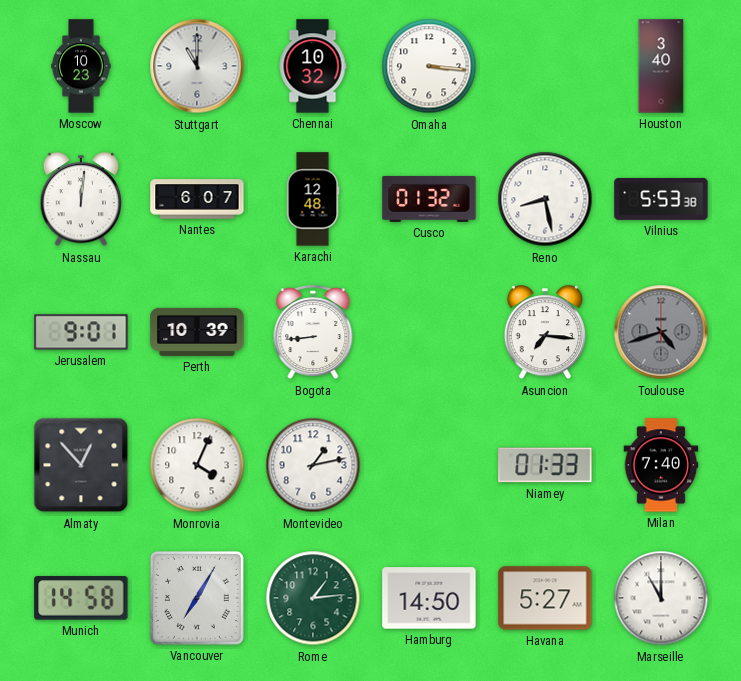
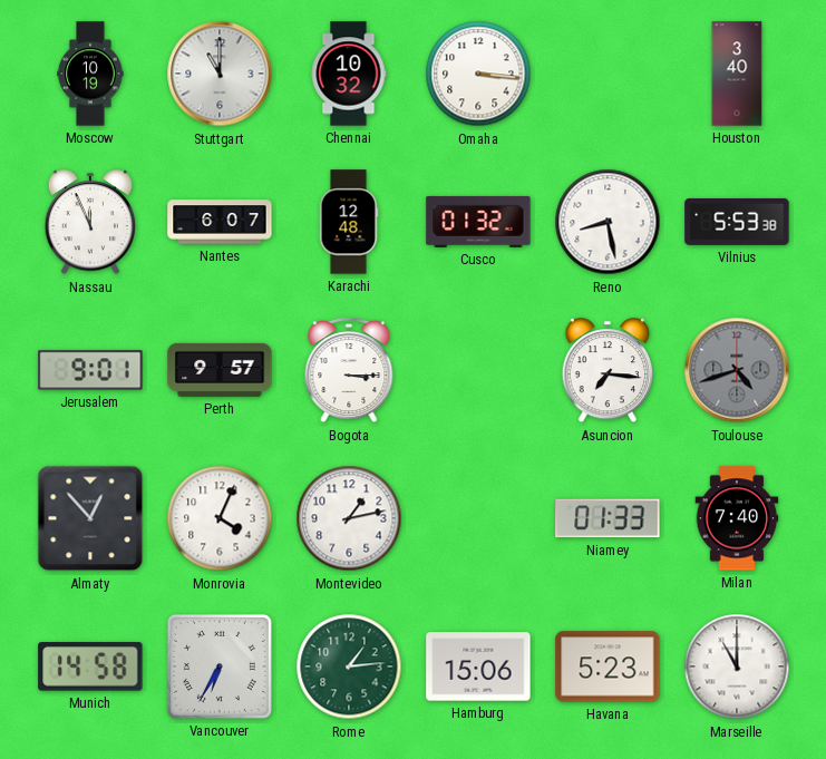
Moscow: 10:23 -> 10:19
Nassau: 12:01 -> 11:56
Perth: 10:39 -> 9:57
Bogota: 8:44 -> 3:15
Vancouver: 7:05 -> 6:35
Hamburg: 14:50 -> 15:06
Havana: 5:27 -> 5:23
